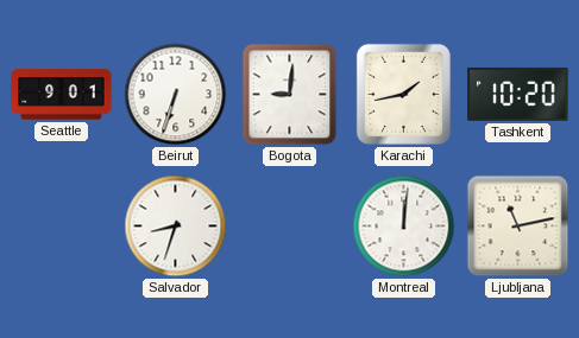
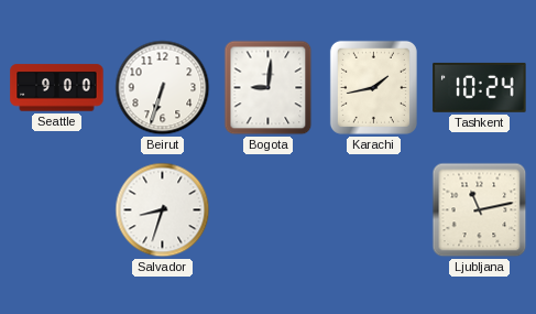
Seattle: 9:01 -> 9:00
Tashkent: 10:20 -> 10:24
Montreal: 12:01 -> none
